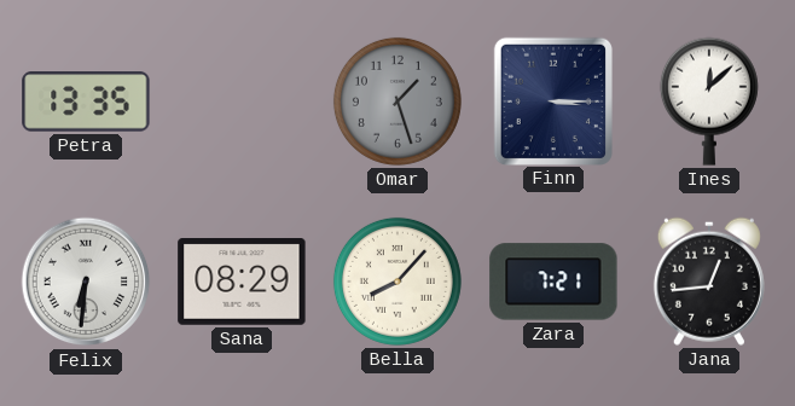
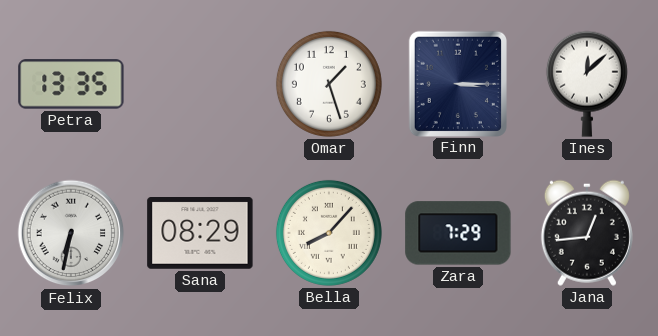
Omar dial: grey -> white
Felix: 6:31 -> 6:32
Zara: 7:21 -> 7:29
